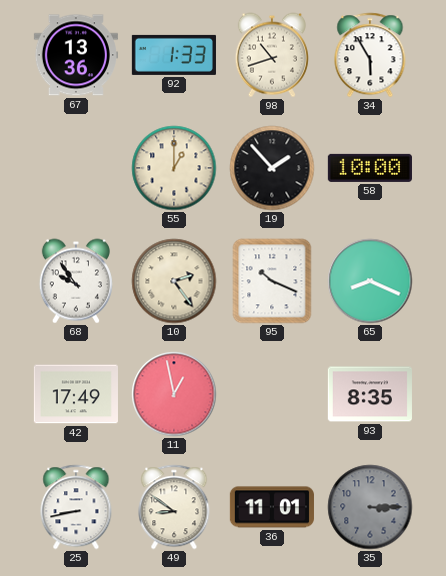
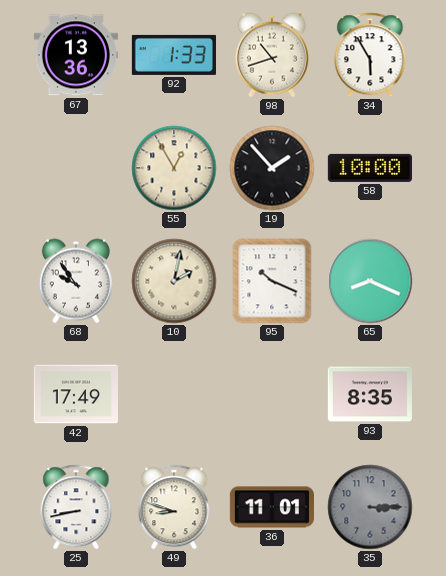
55: 1:00 -> 12:55
10: 2:24 -> 2:02
11: 12:58 -> none
49: 8:51 -> 8:48
